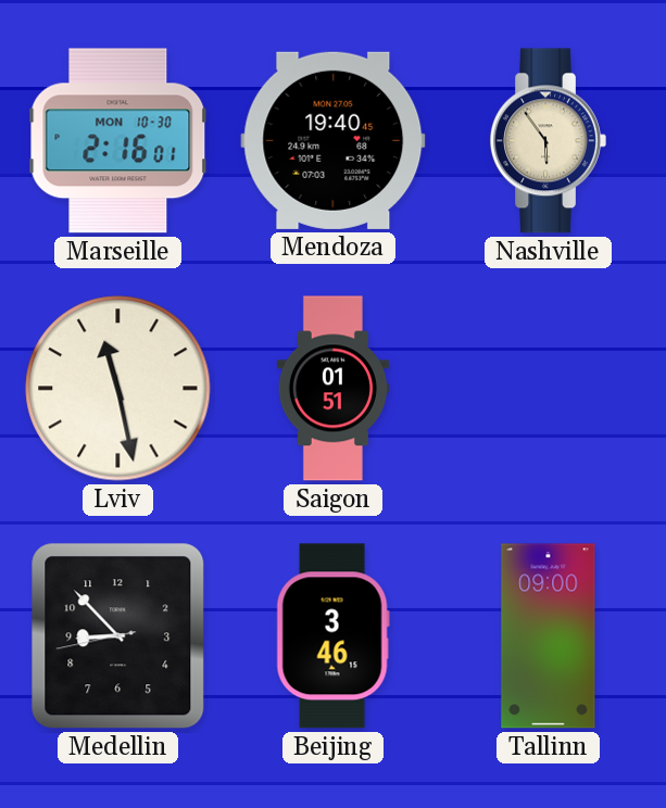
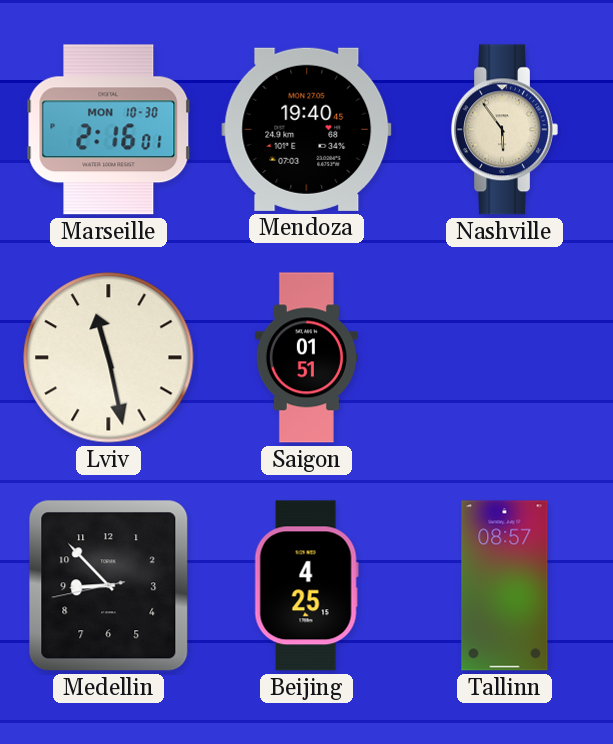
Beijing: 3:46 -> 4:25
Tallinn: 09:00 -> 08:57
